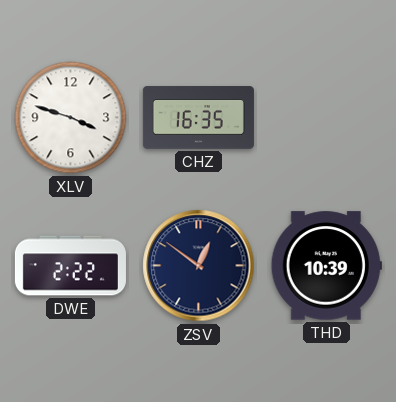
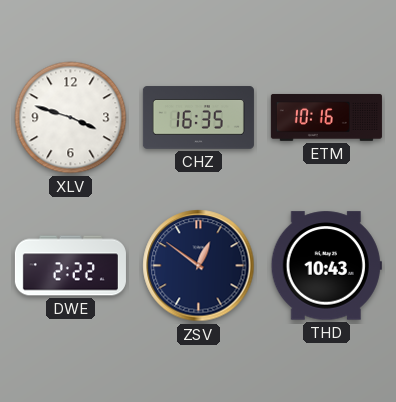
ETM: none -> 10:16
THD: 10:39 -> 10:43
